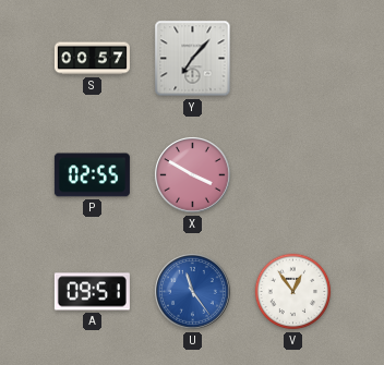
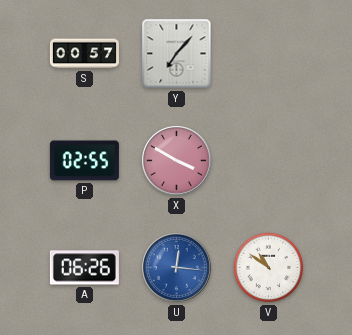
A: 09:51 -> 06:26
U: 11:24 -> 12:16
V: 12:54 -> 10:51
